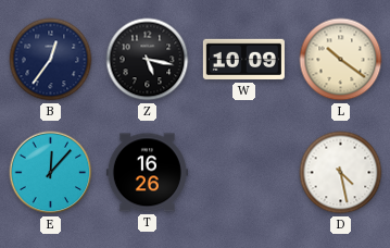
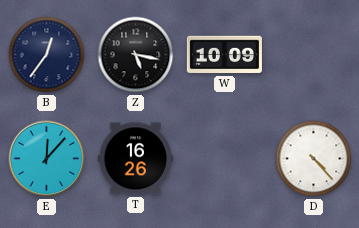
L: 10:21 -> none
D: 4:28 -> 4:23
